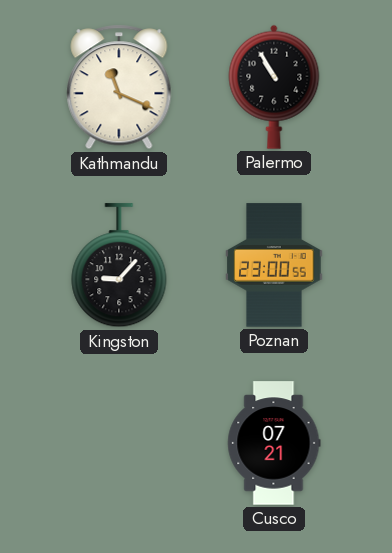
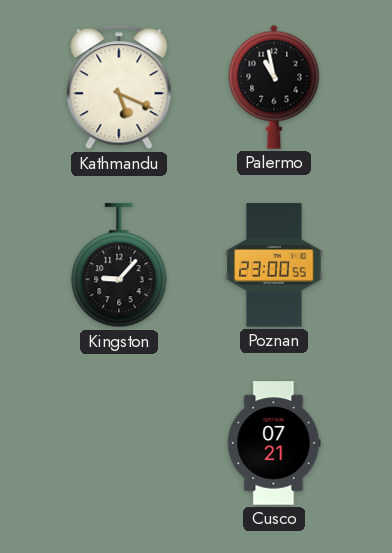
Kathmandu: 11:19 -> 5:19
Palermo: 10:55 -> 10:58
